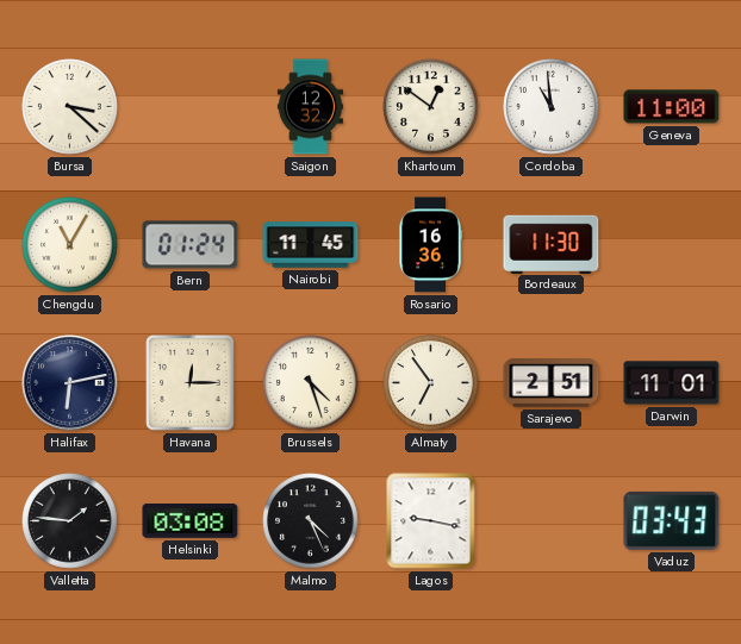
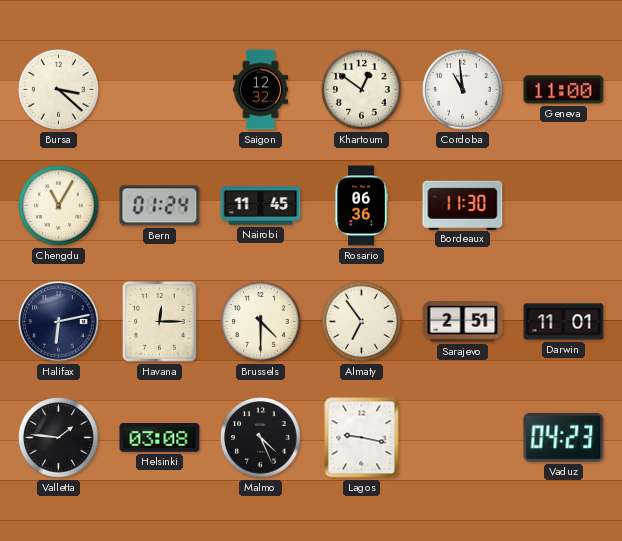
Rosario: 16:36 -> 06:36
Brussels: 4:27 -> 4:30
Vaduz: 03:43 -> 04:23
